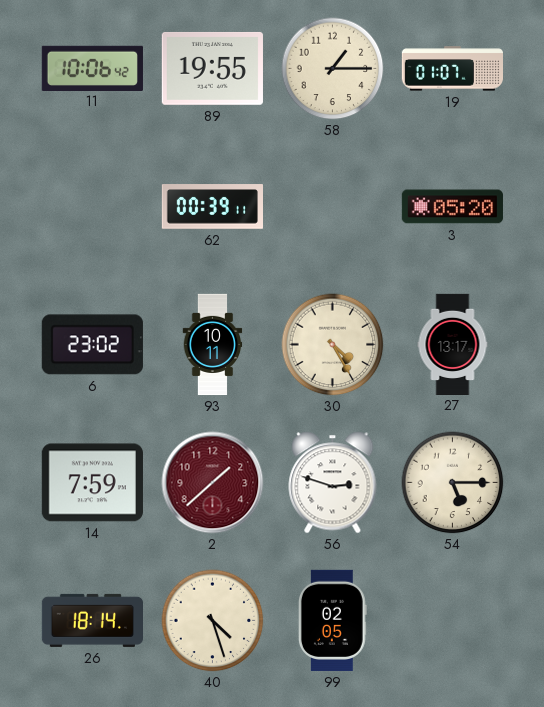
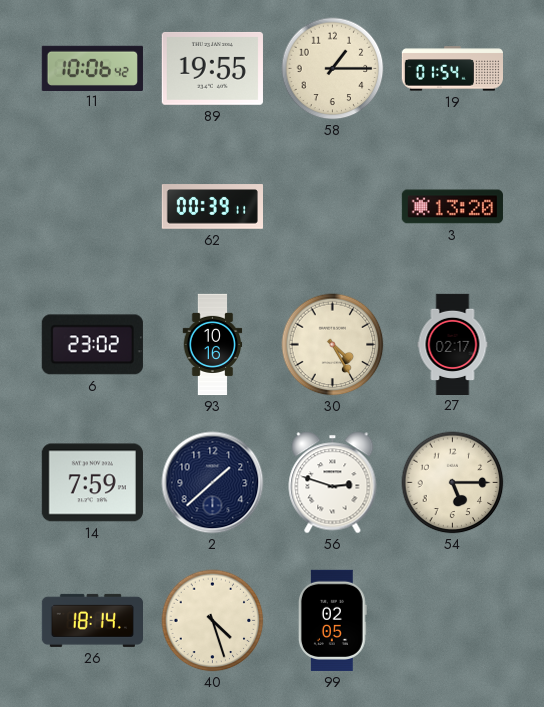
19: 01:07 -> 01:54
3: 05:20 -> 13:20
93: 10:11 -> 10:16
27: 13:17 -> 02:17
2 dial: burgundy -> navy
